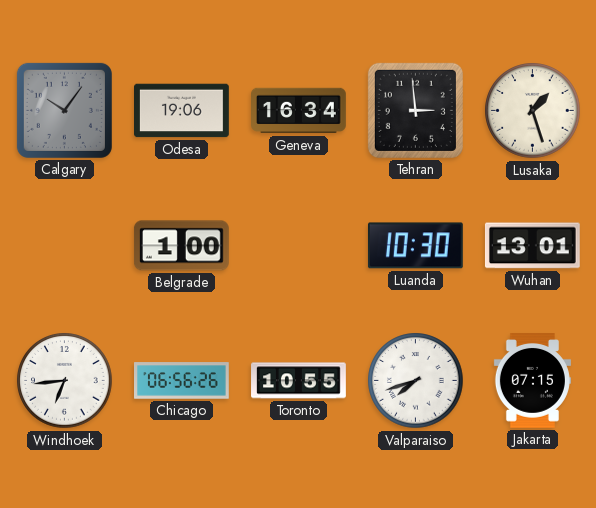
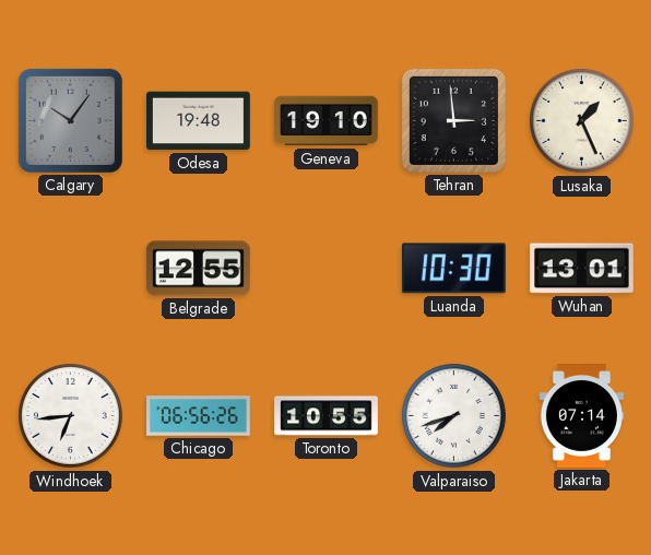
Odesa: 19:06 -> 19:48
Geneva: 16:34 -> 19:10
Lusaka: 1:27 -> 1:26
Belgrade: 1:00 -> 12:55
Jakarta: 07:15 -> 07:14
